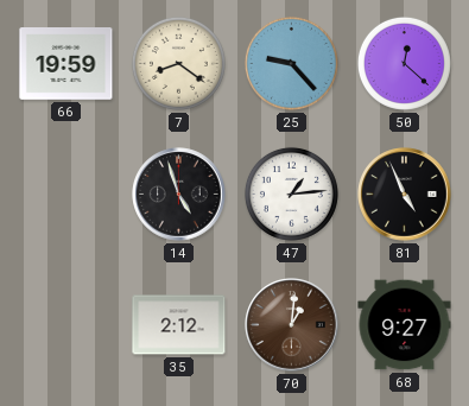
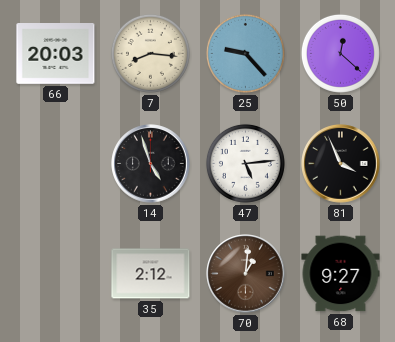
66: 19:59 -> 20:03
7: 8:21 -> 8:16
47: 1:14 -> 5:14
81: 4:56 -> 3:56
